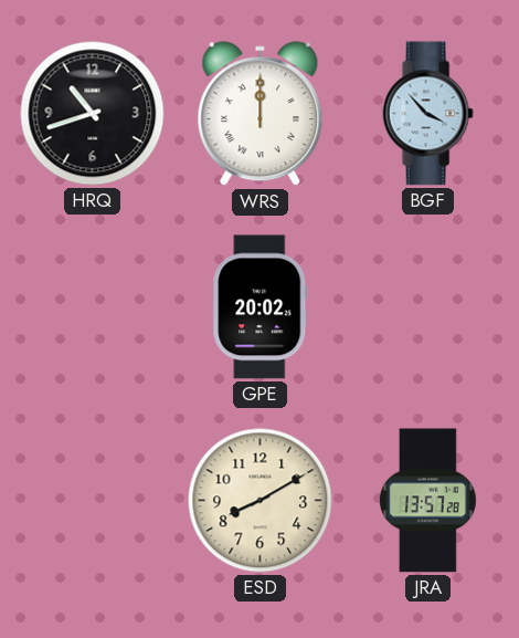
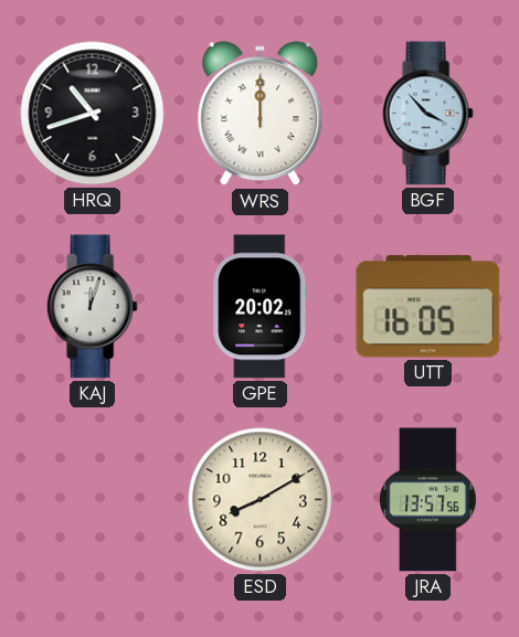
KAJ: none -> 12:03
UTT: none -> 16:05
JRA: 13:57:28 -> 13:57:56
